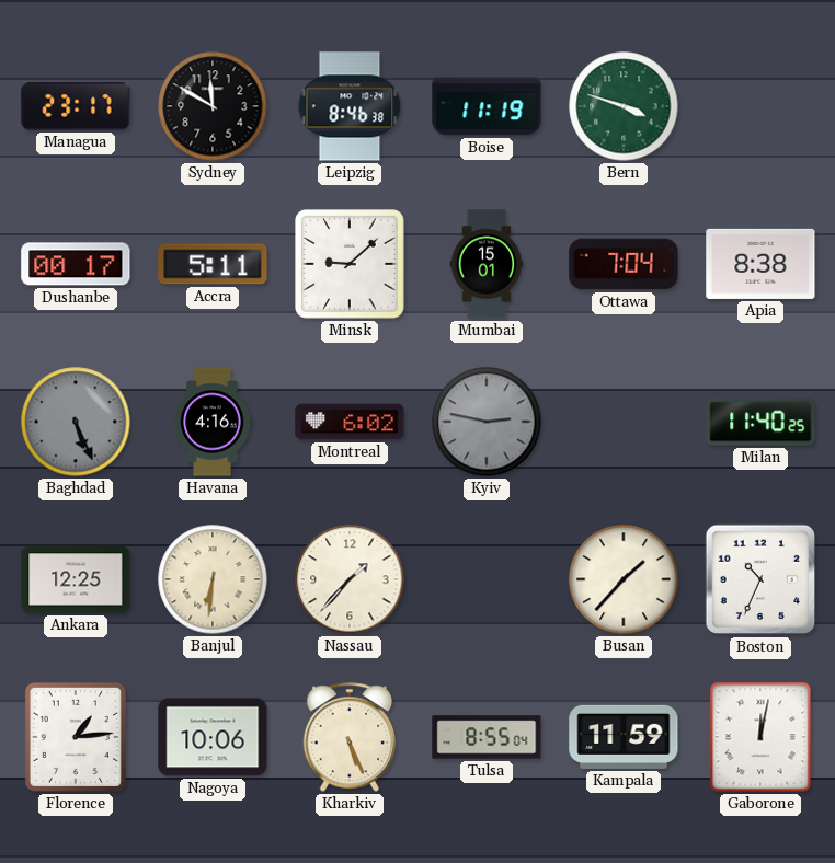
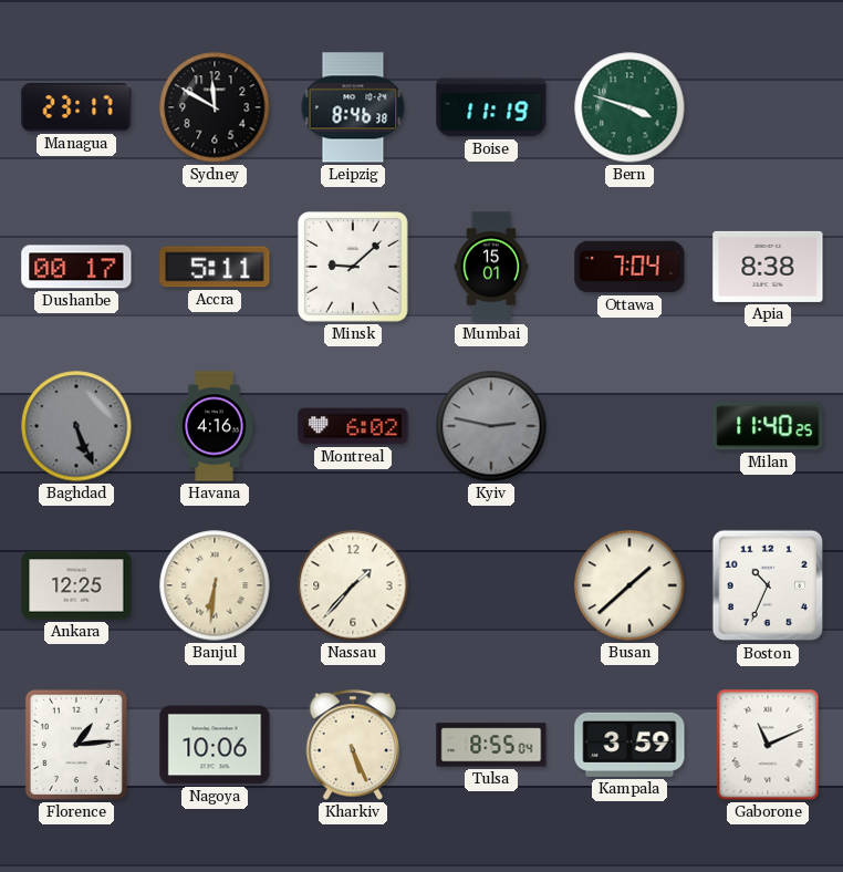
Busan: 1:37 -> 1:38
Kampala: 11:59 -> 3:59
Gaborone: 12:02 -> 11:11
